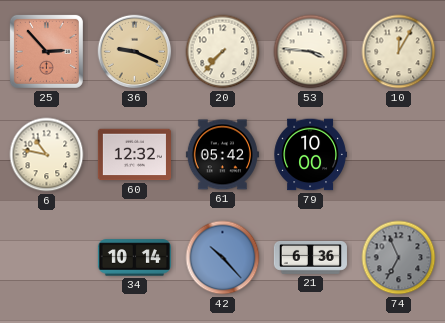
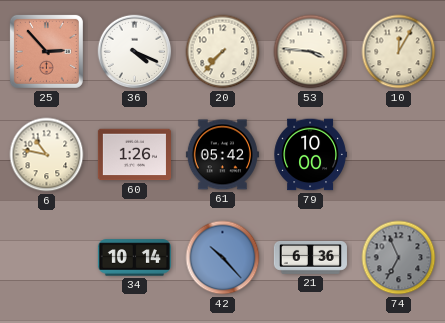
36: 9:19 -> 4:19
36 dial: champagne -> white
60: 12:32 -> 1:26
